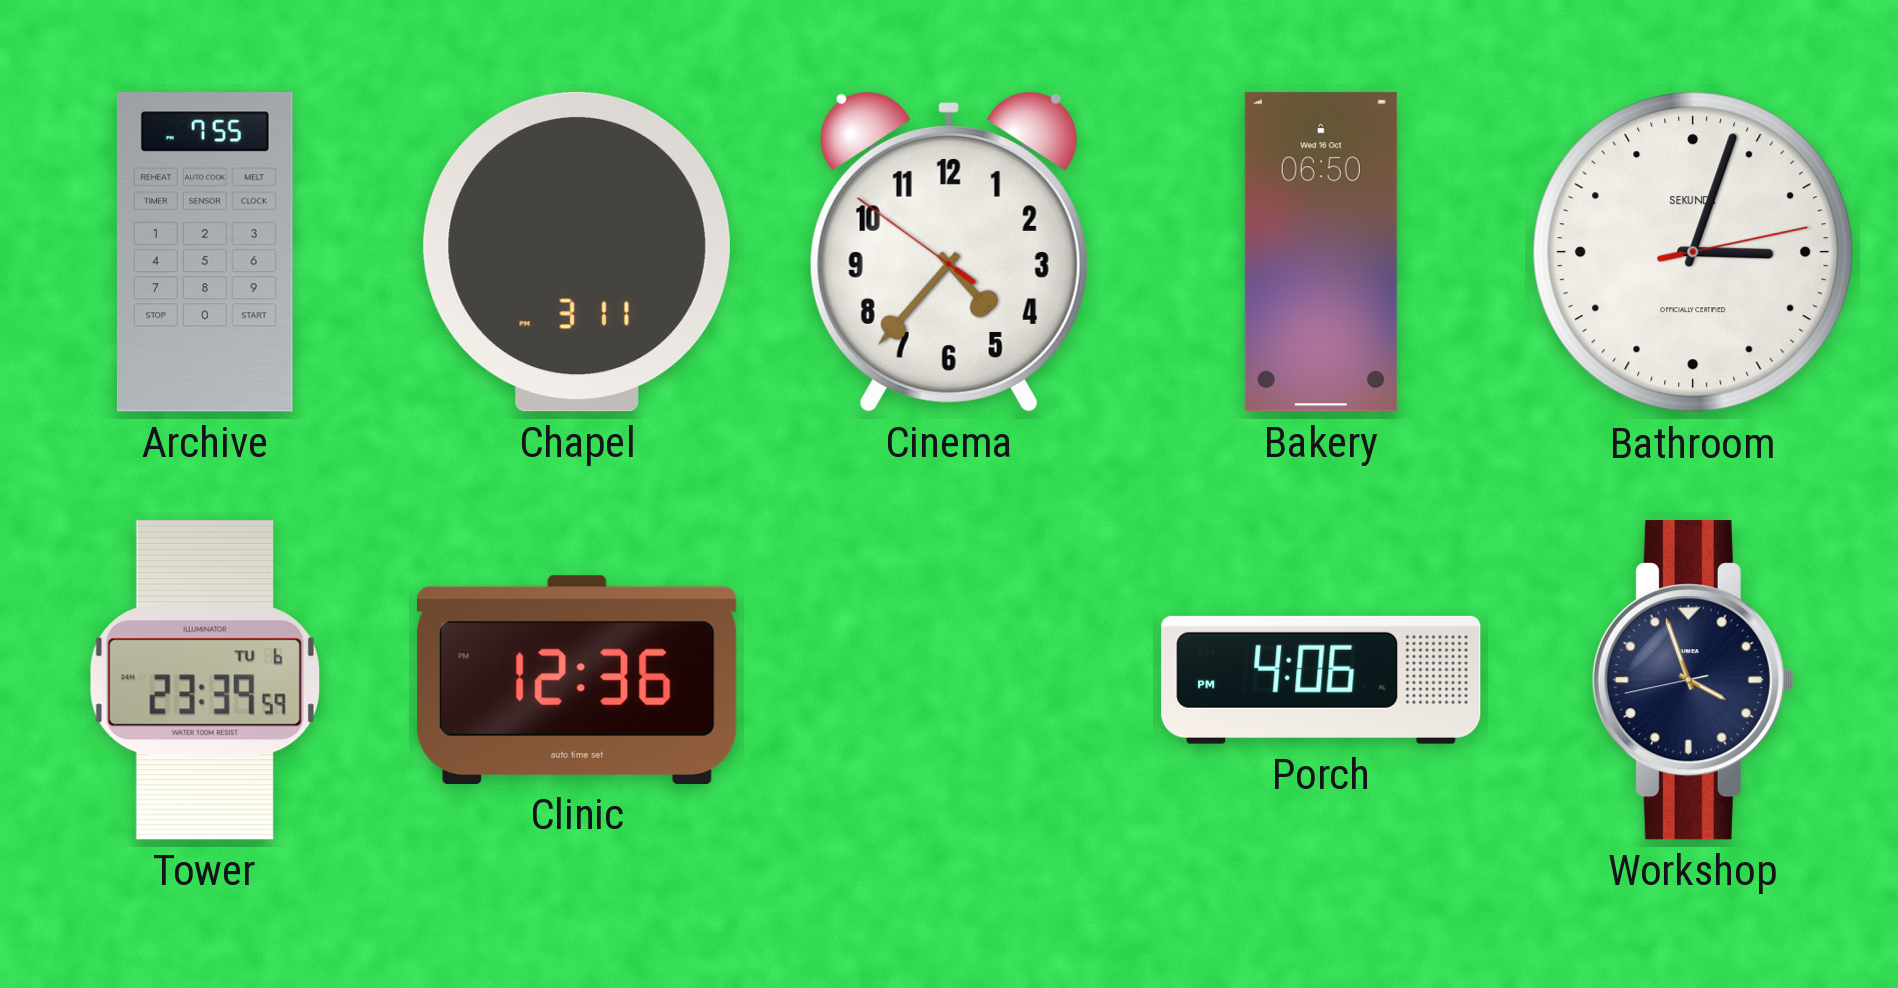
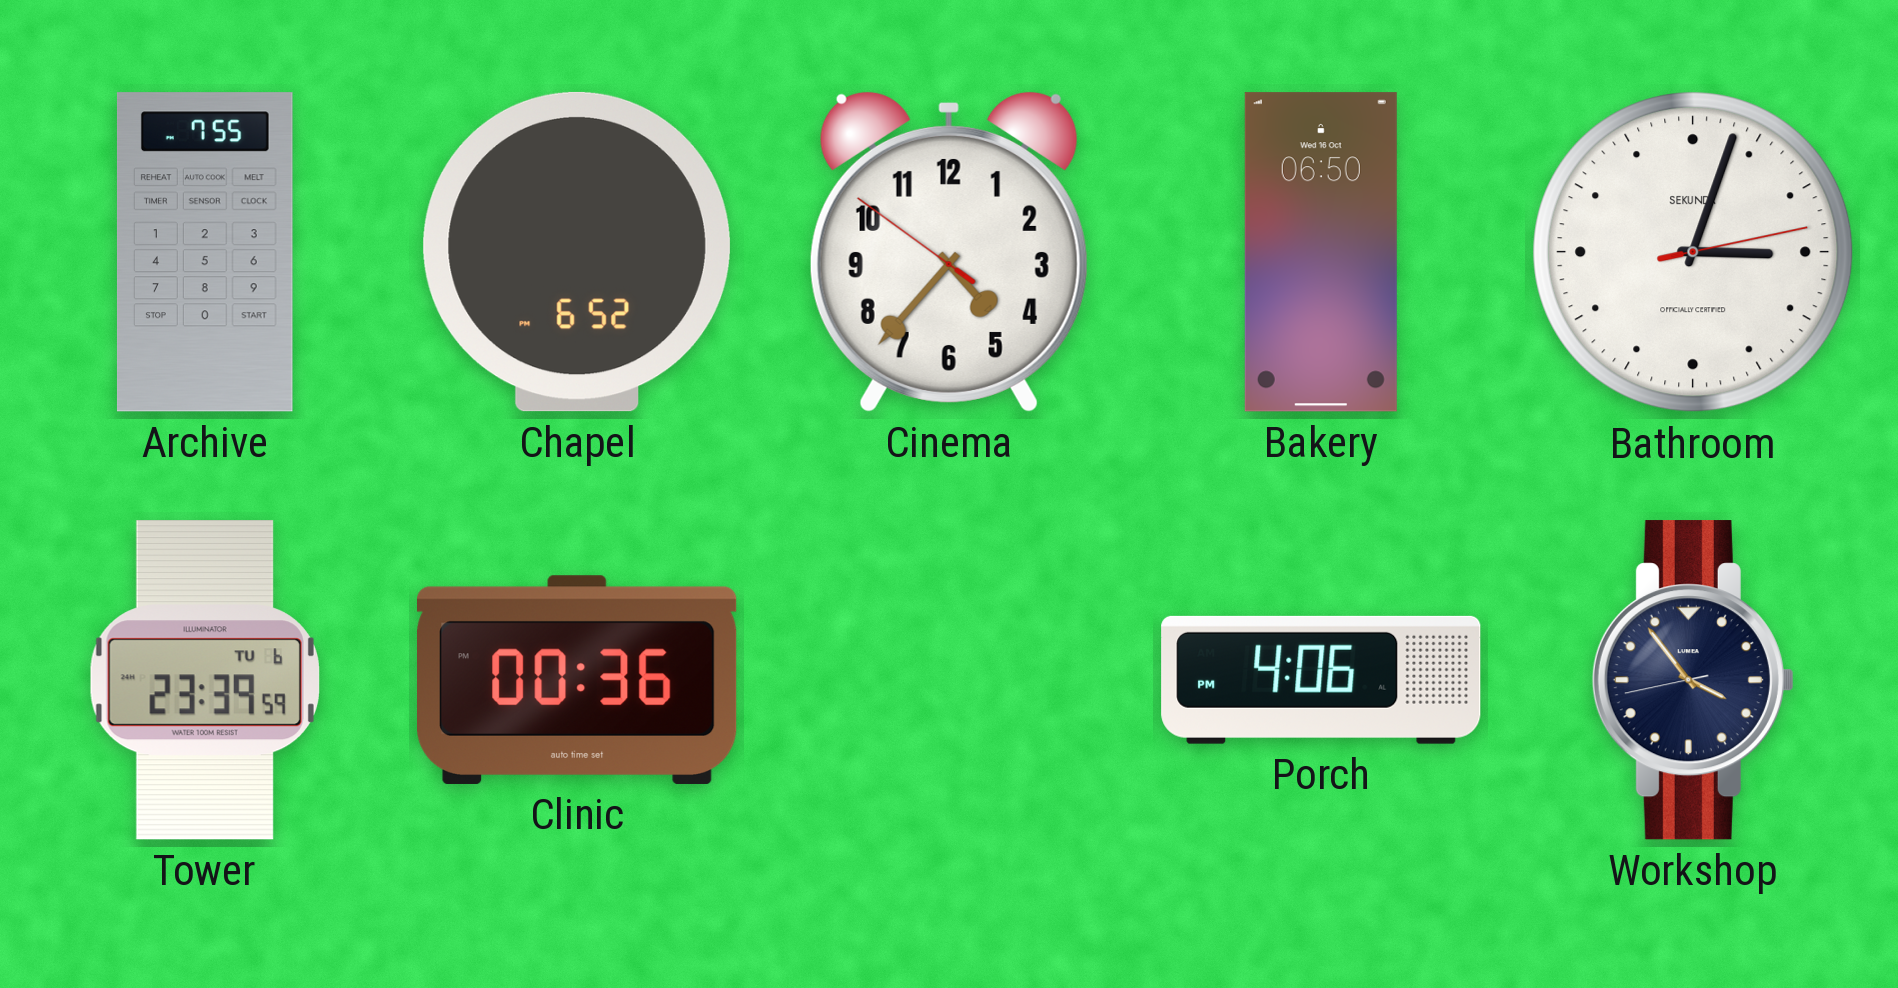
Chapel: 3:11 -> 6:52
Clinic: 12:36 -> 00:36
Workshop: 3:56 -> 3:53
